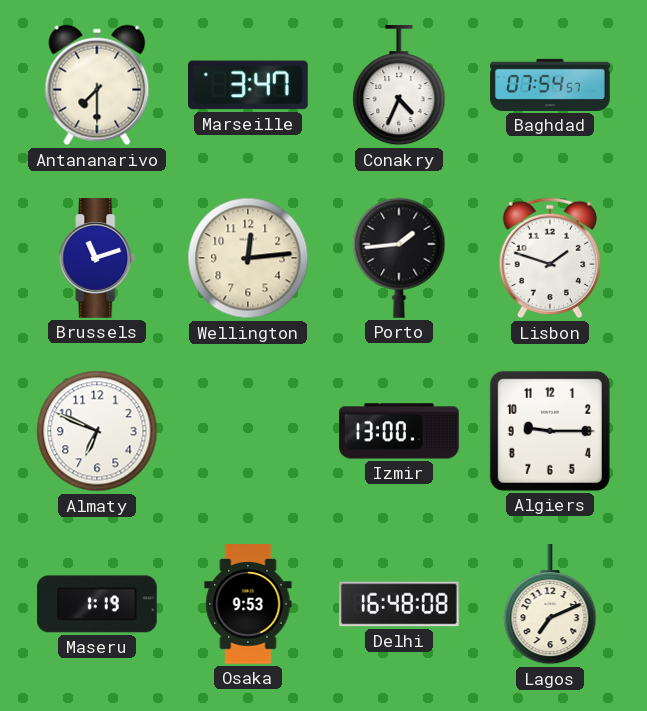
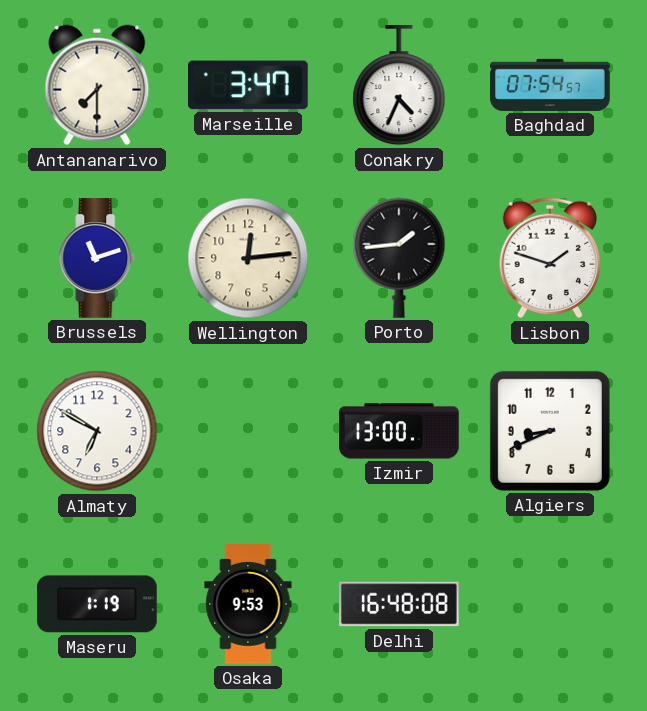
Almaty: 6:49 -> 6:50
Algiers: 9:15 -> 8:41
Lagos: 7:11 -> none
